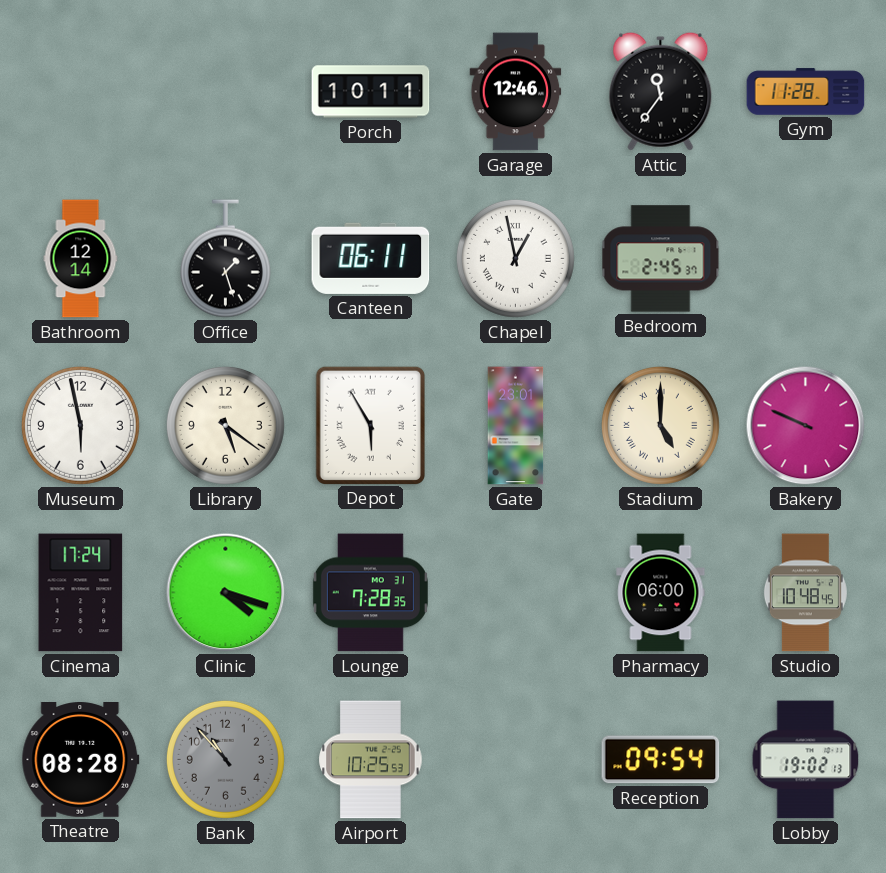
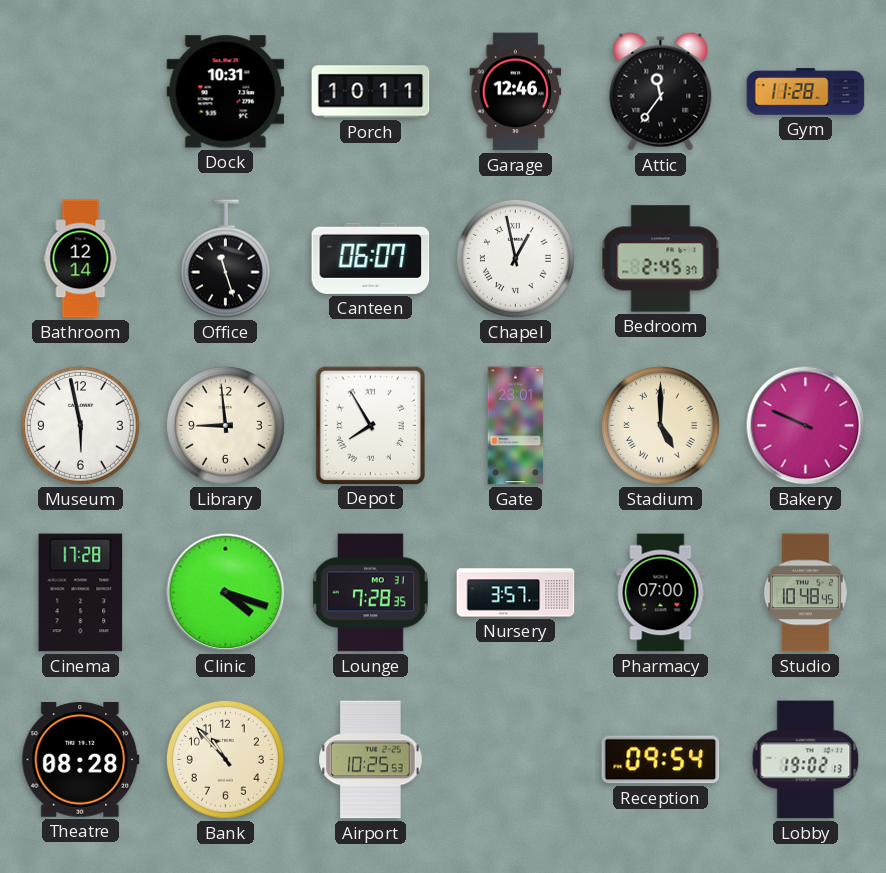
Dock: none -> 10:31
Office: 1:27 -> 11:27
Canteen: 06:11 -> 06:07
Library: 5:21 -> 8:59
Depot: 5:55 -> 7:55
Cinema: 17:24 -> 17:28
Nursery: none -> 3:57
Pharmacy: 06:00 -> 07:00
Bank dial: grey -> cream
